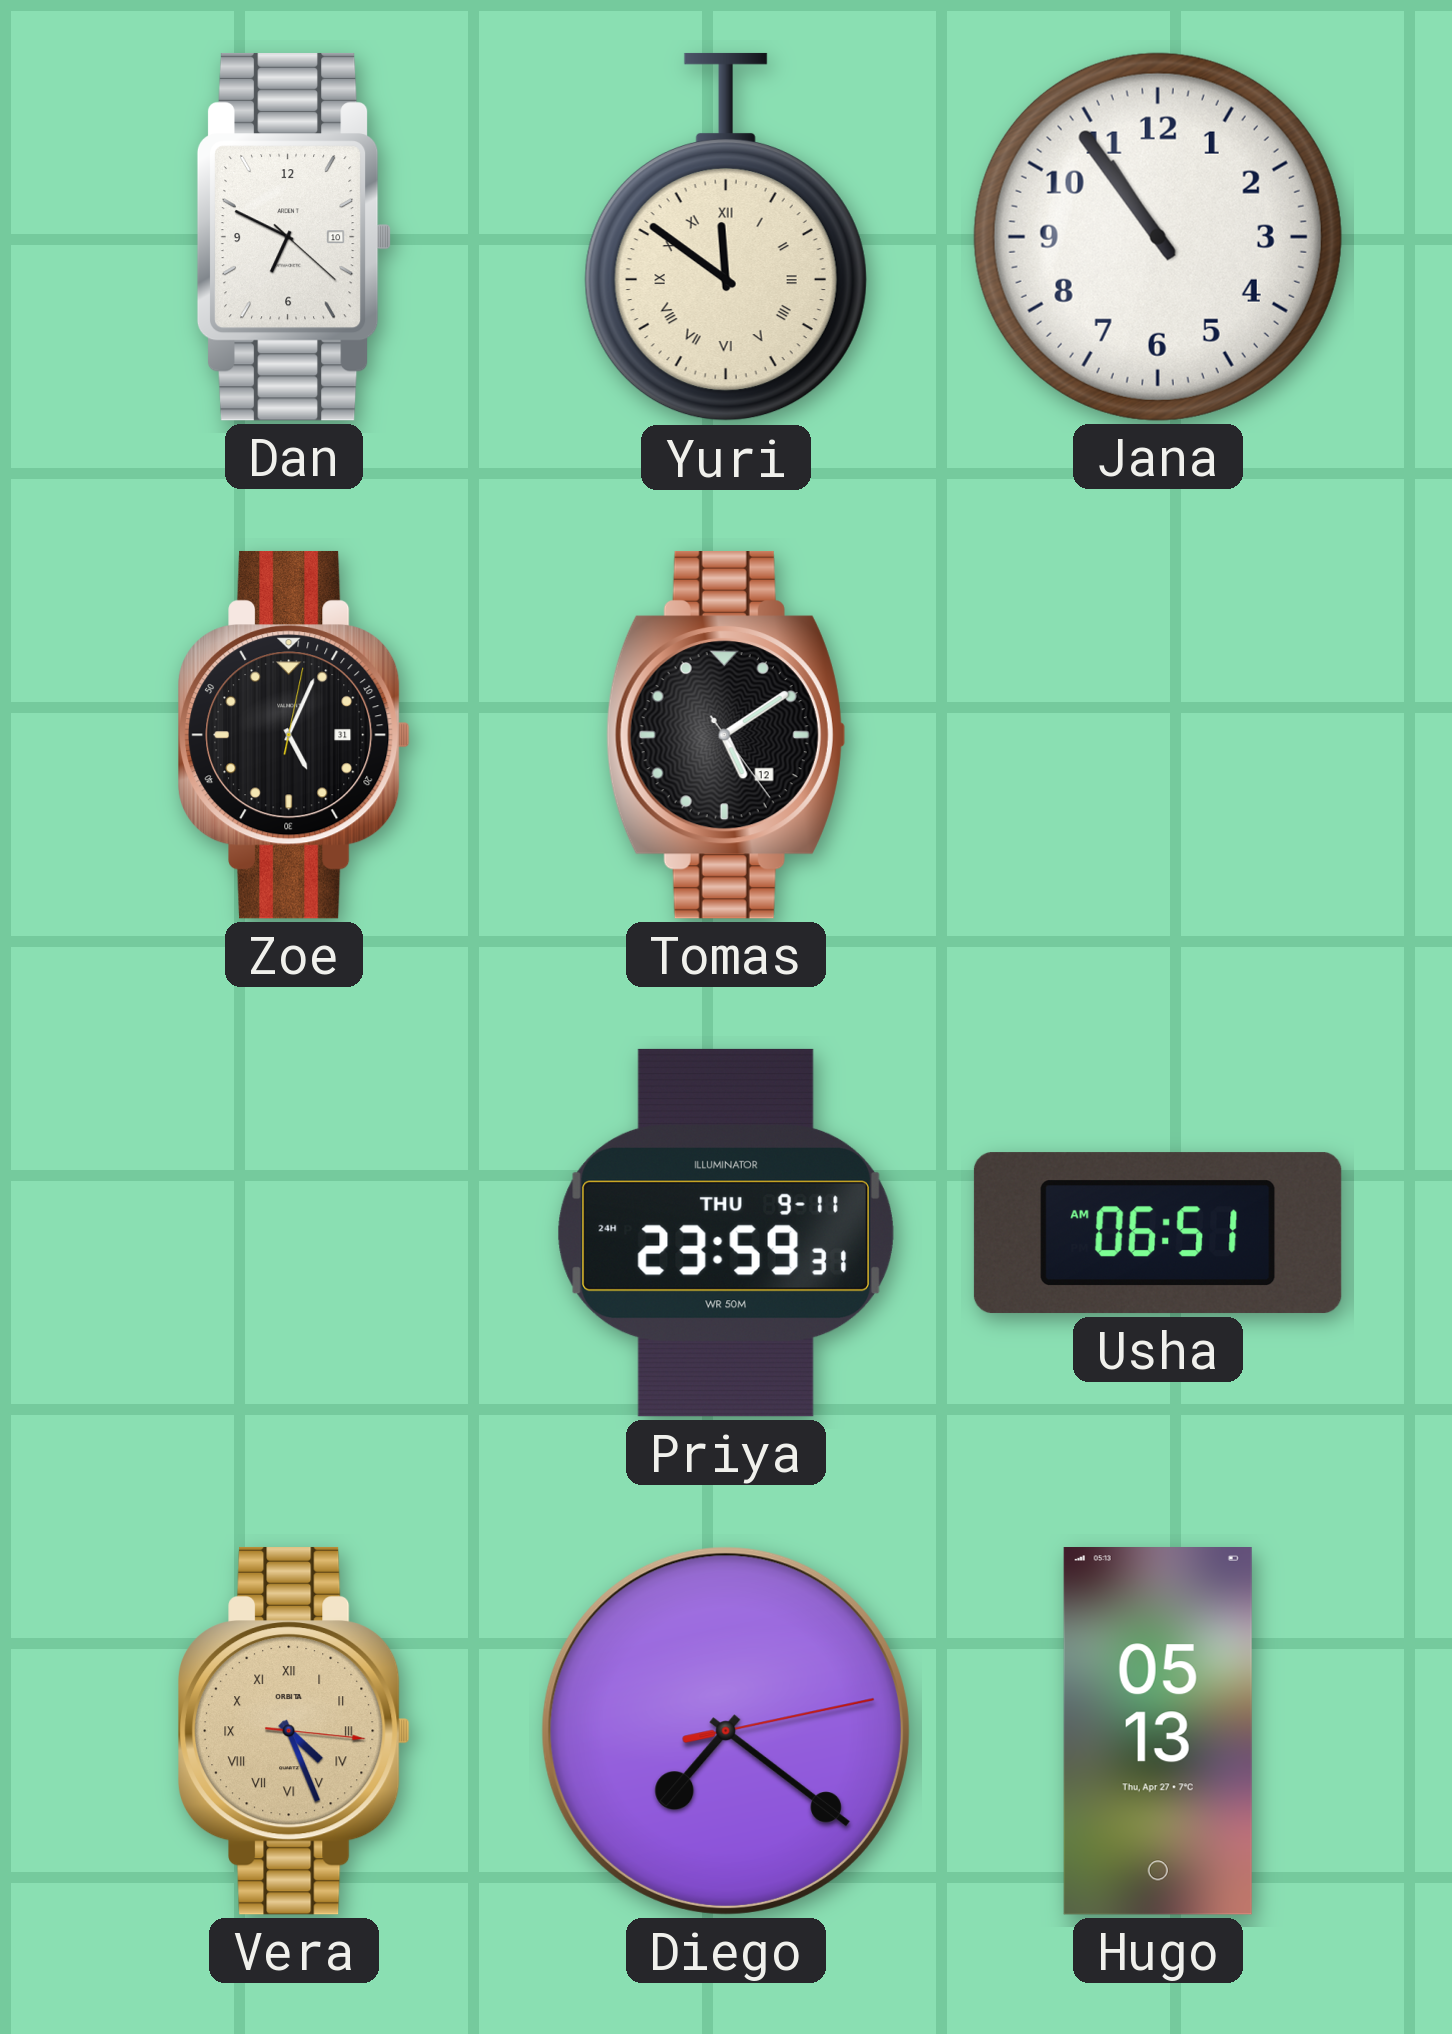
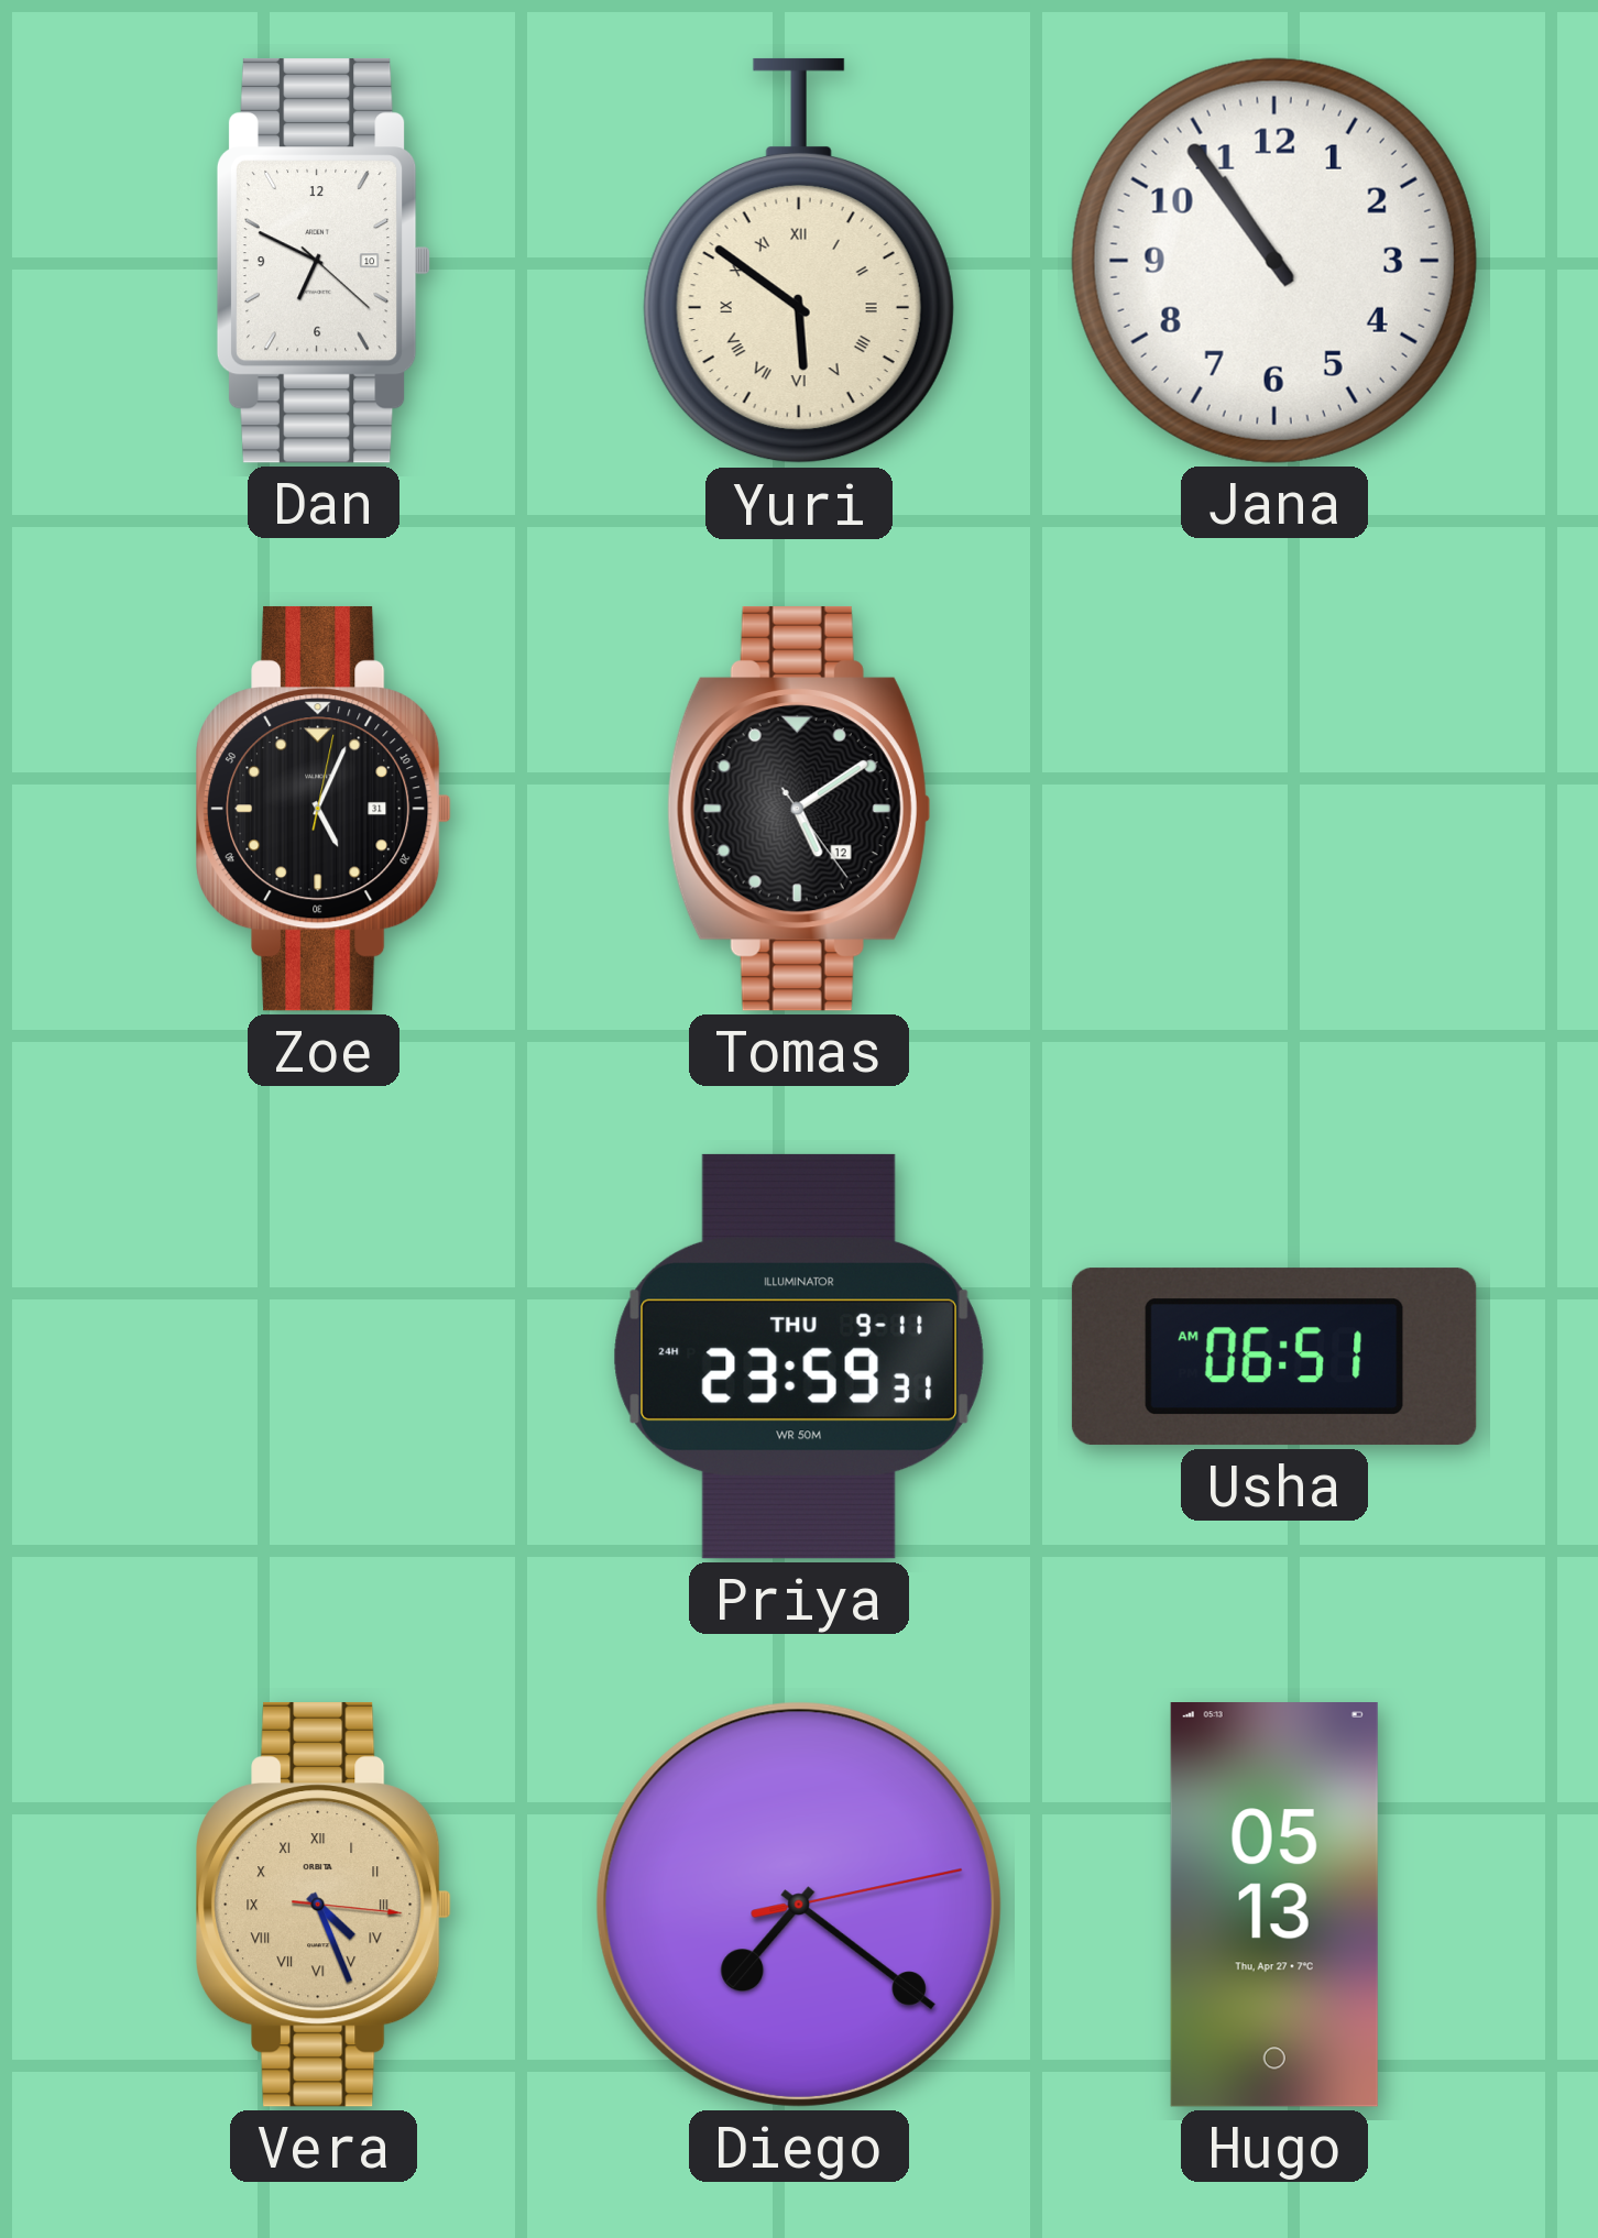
Yuri: 11:51 -> 5:51
